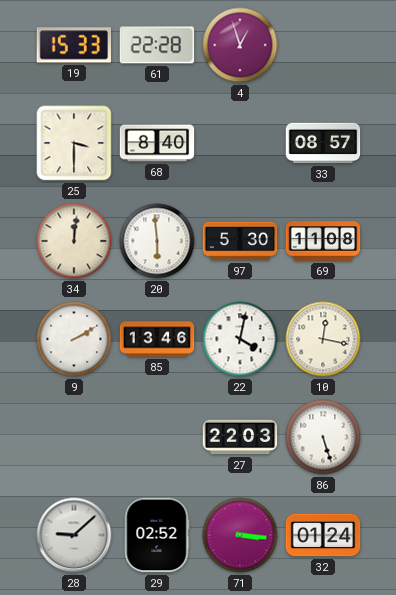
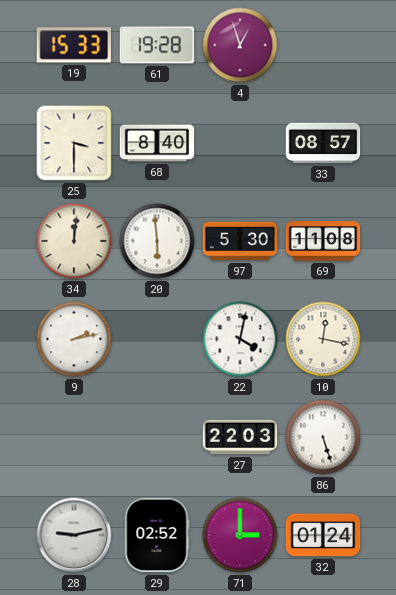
61: 22:28 -> 19:28
9: 2:10 -> 2:13
85: 13:46 -> none
28: 9:08 -> 9:13
71: 3:16 -> 3:00
